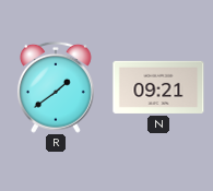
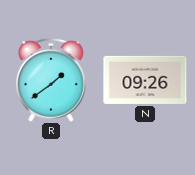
N: 09:21 -> 09:26
